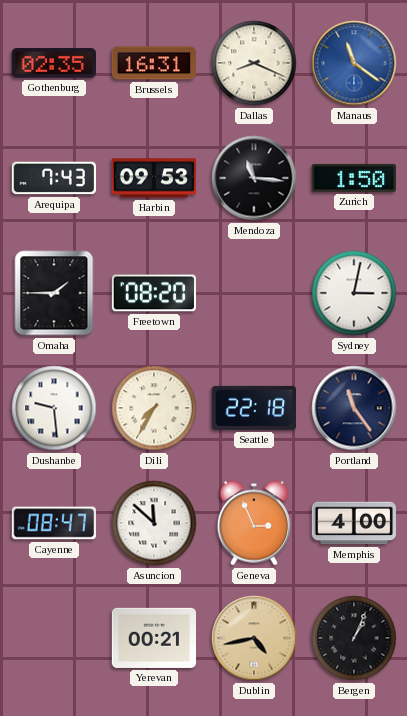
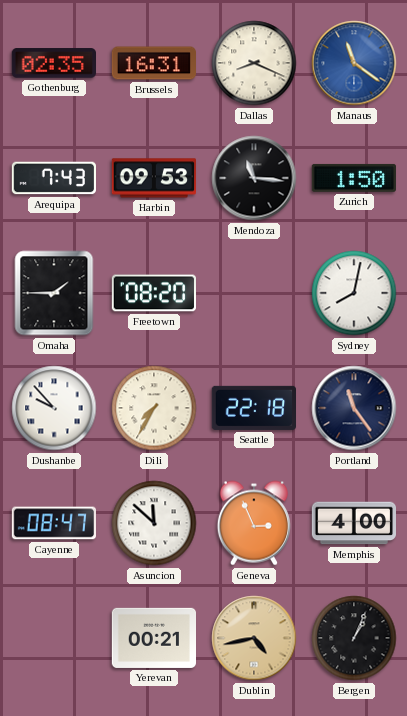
Sydney: 3:02 -> 8:02
Dushanbe: 9:29 -> 9:53
